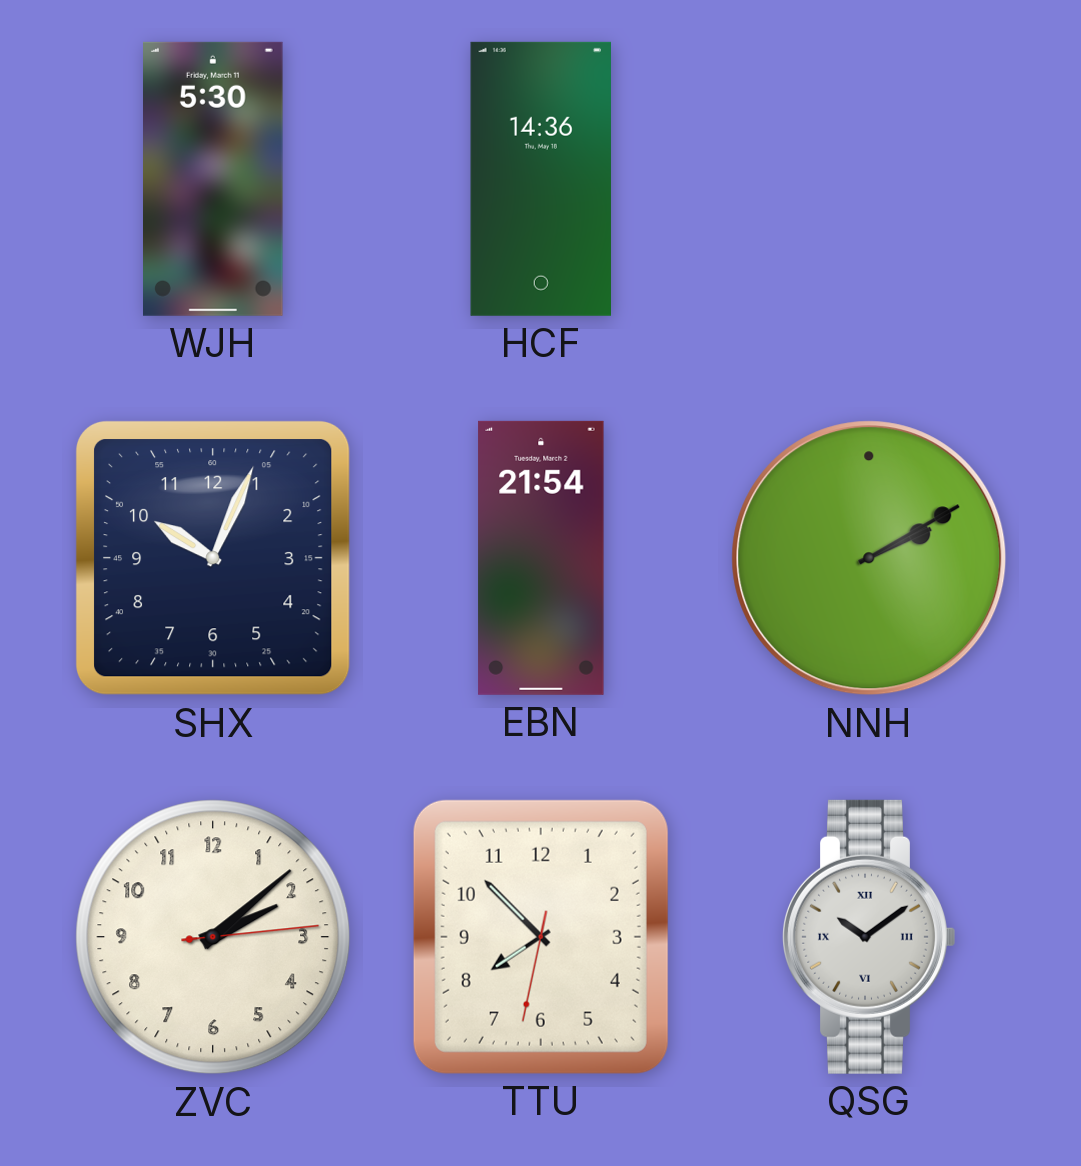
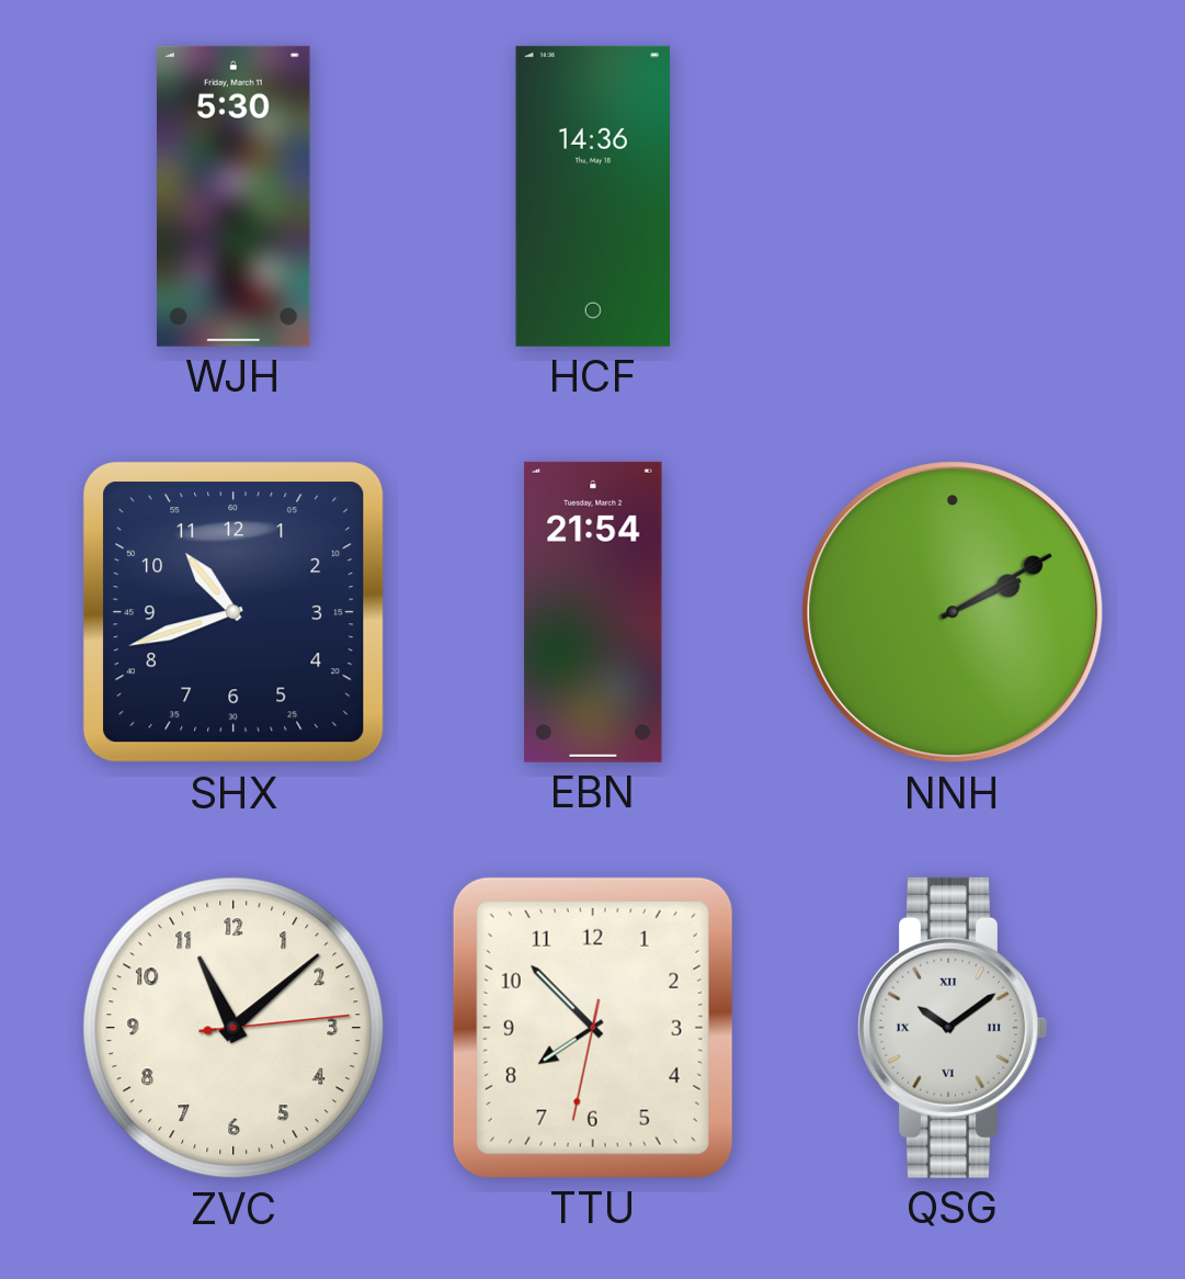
SHX: 10:04 -> 10:42
ZVC: 2:08 -> 11:08
